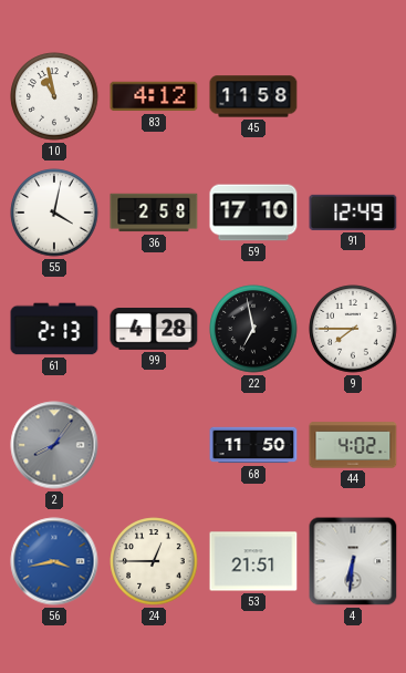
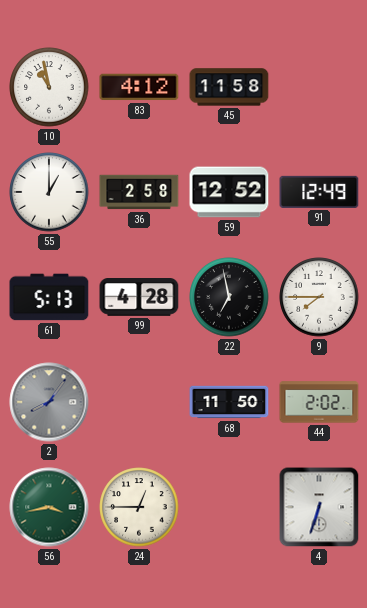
55: 4:02 -> 1:00
59: 17:10 -> 12:52
61: 2:13 -> 5:13
44: 4:02 -> 2:02
56 dial: blue -> green
53: 21:51 -> none
4: 6:31 -> 6:33
